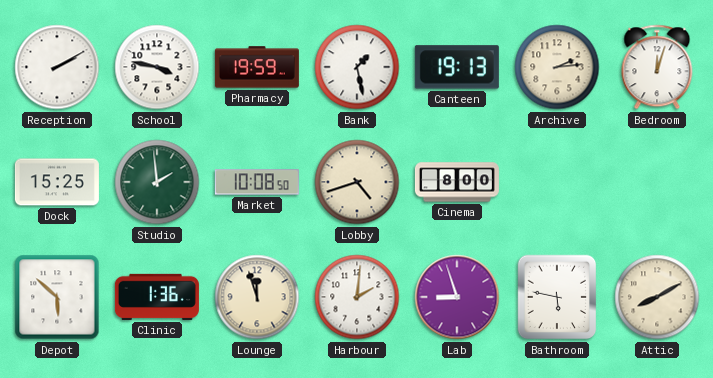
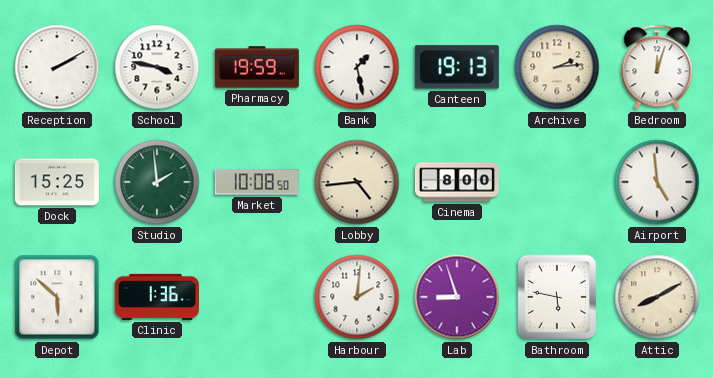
Lobby: 4:42 -> 4:44
Airport: none -> 4:59
Lounge: 11:57 -> none
